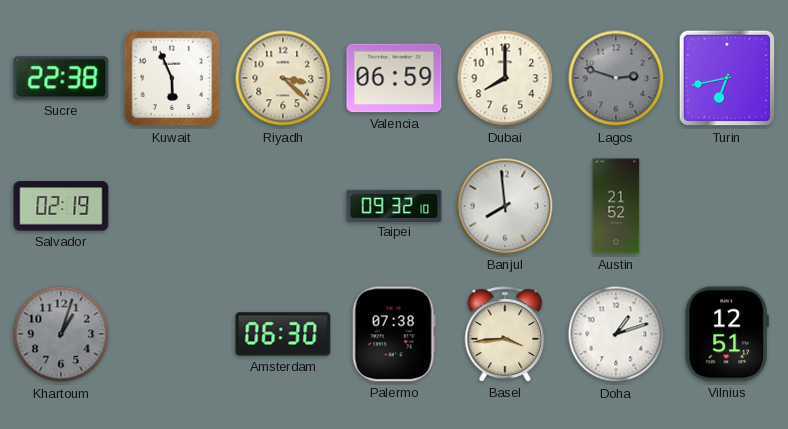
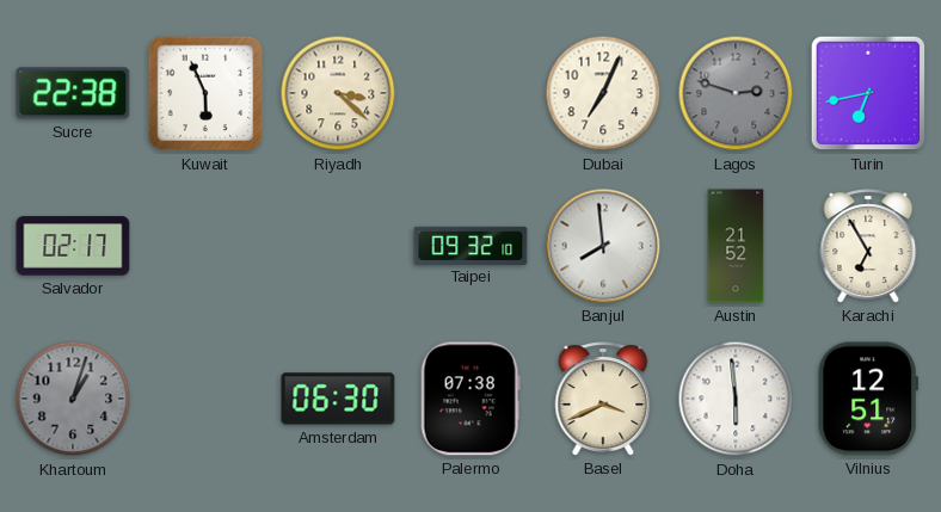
Valencia: 06:59 -> none
Dubai: 8:00 -> 7:04
Salvador: 02:19 -> 02:17
Karachi: none -> 6:55
Basel: 3:44 -> 3:41
Doha: 1:12 -> 5:59
